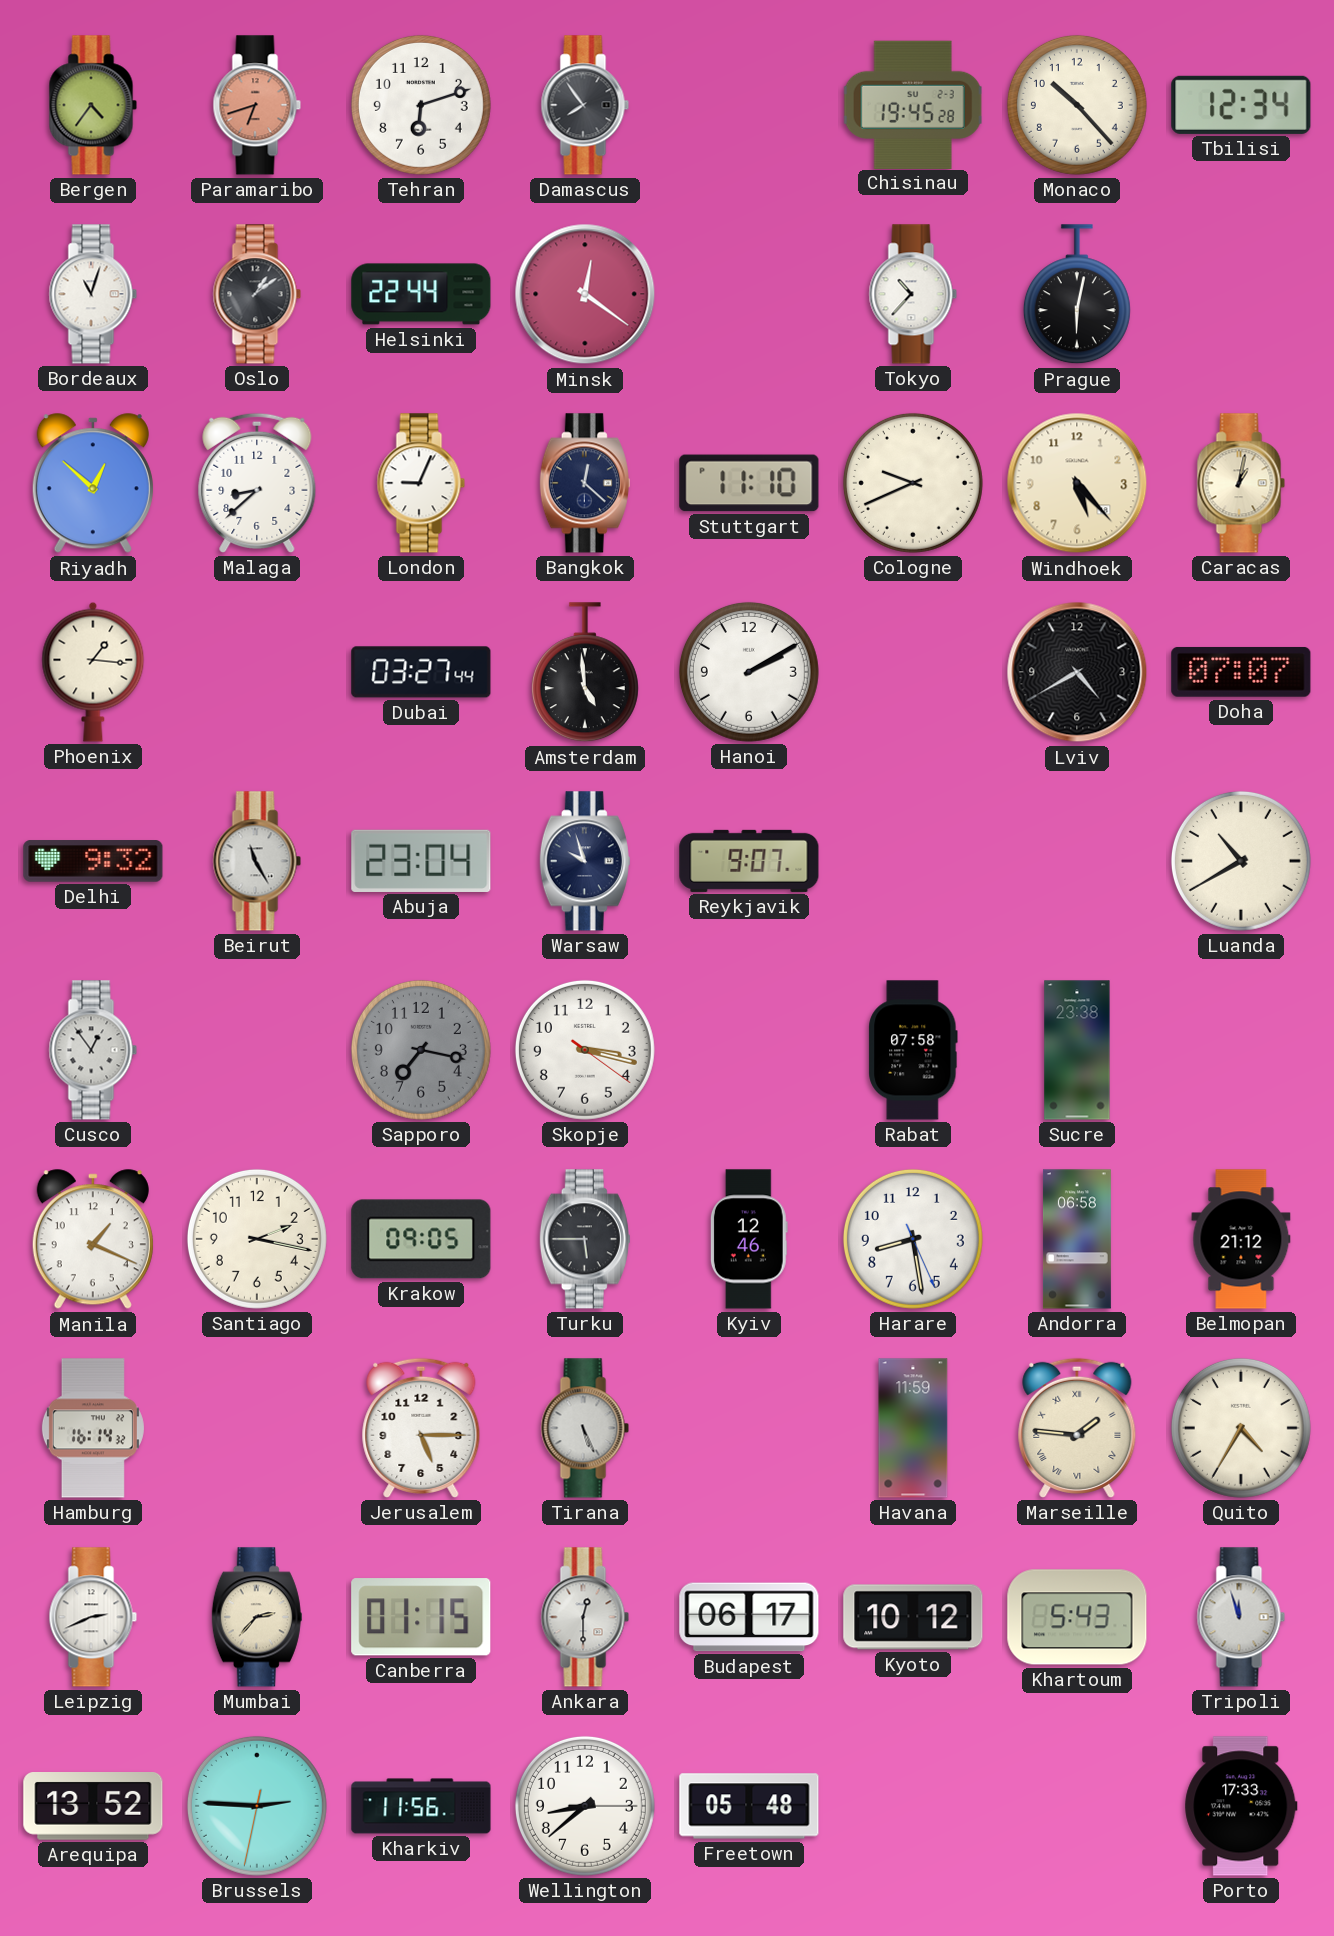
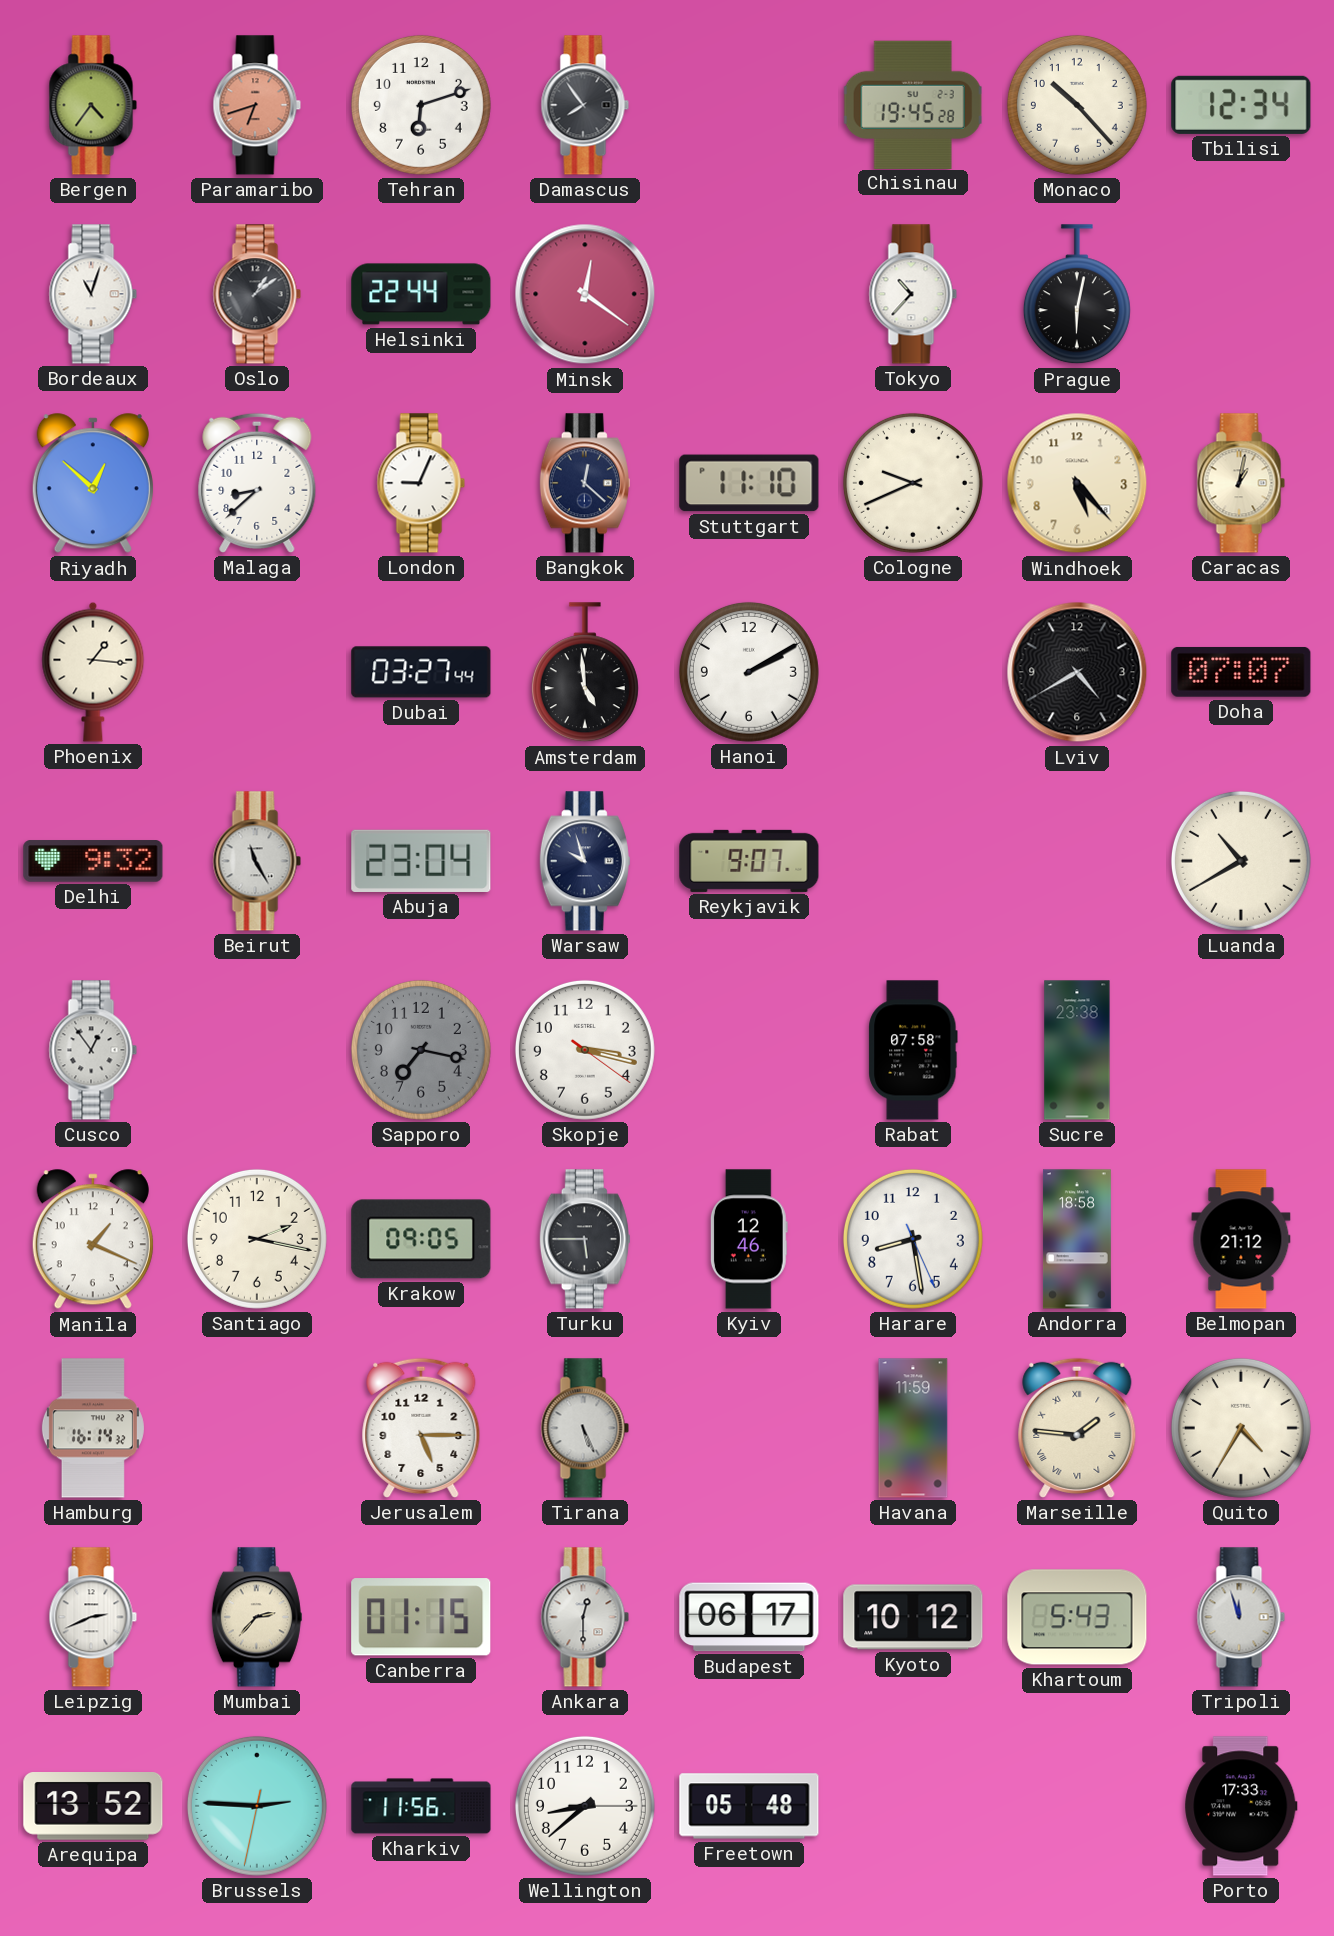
Andorra: 06:58 -> 18:58
